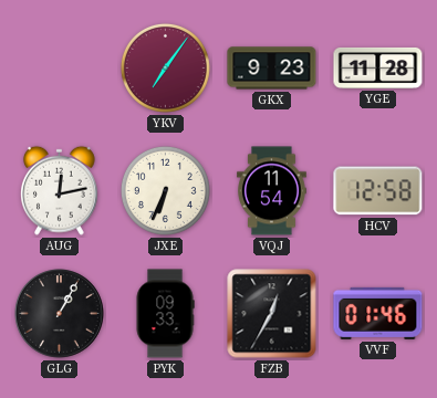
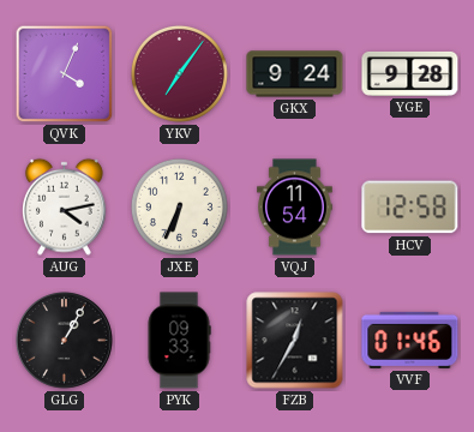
QVK: none -> 4:04
GKX: 9:23 -> 9:24
YGE: 11:28 -> 9:28
AUG: 12:13 -> 4:13
